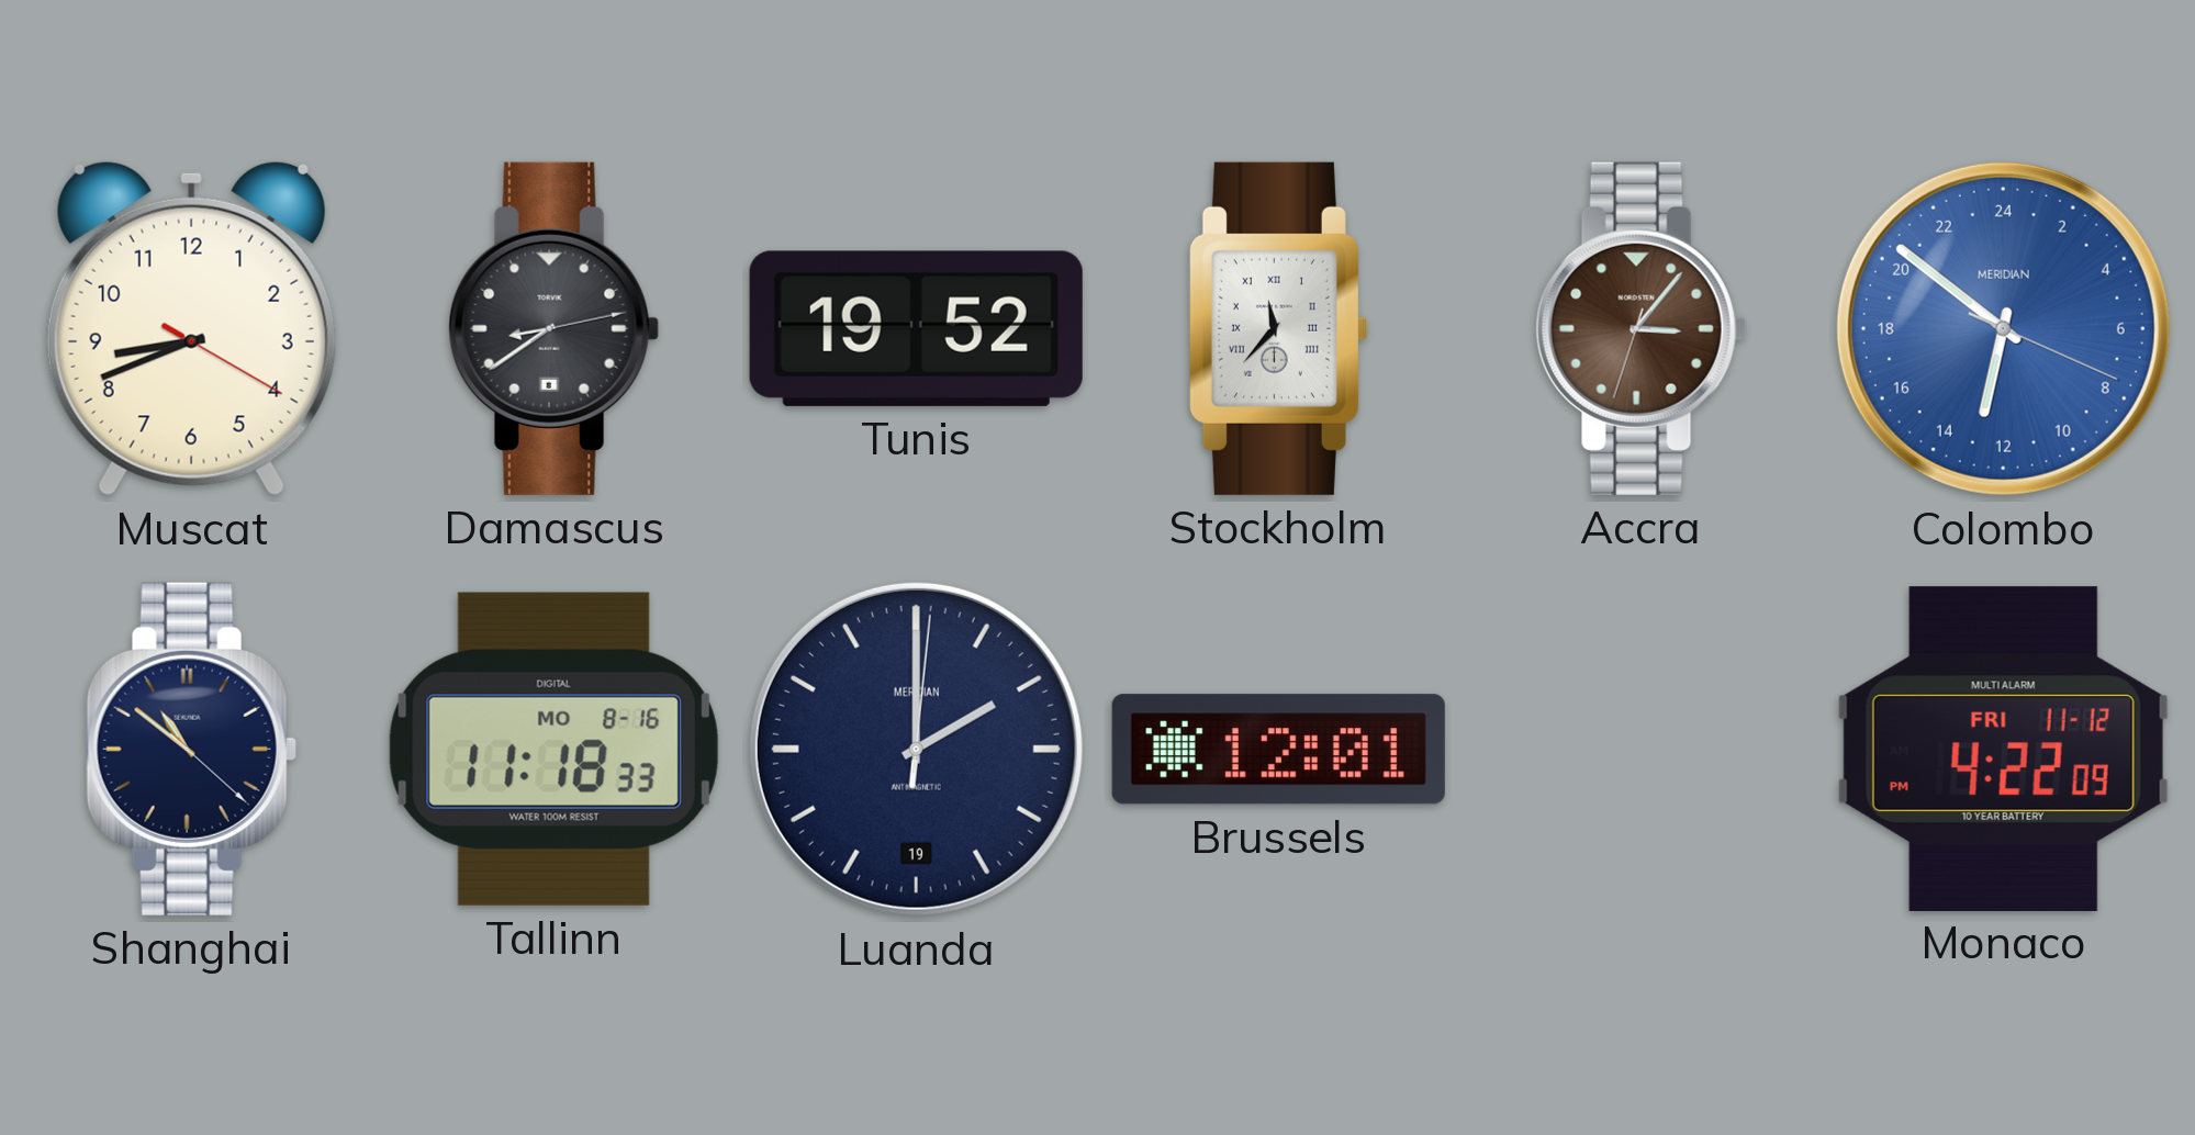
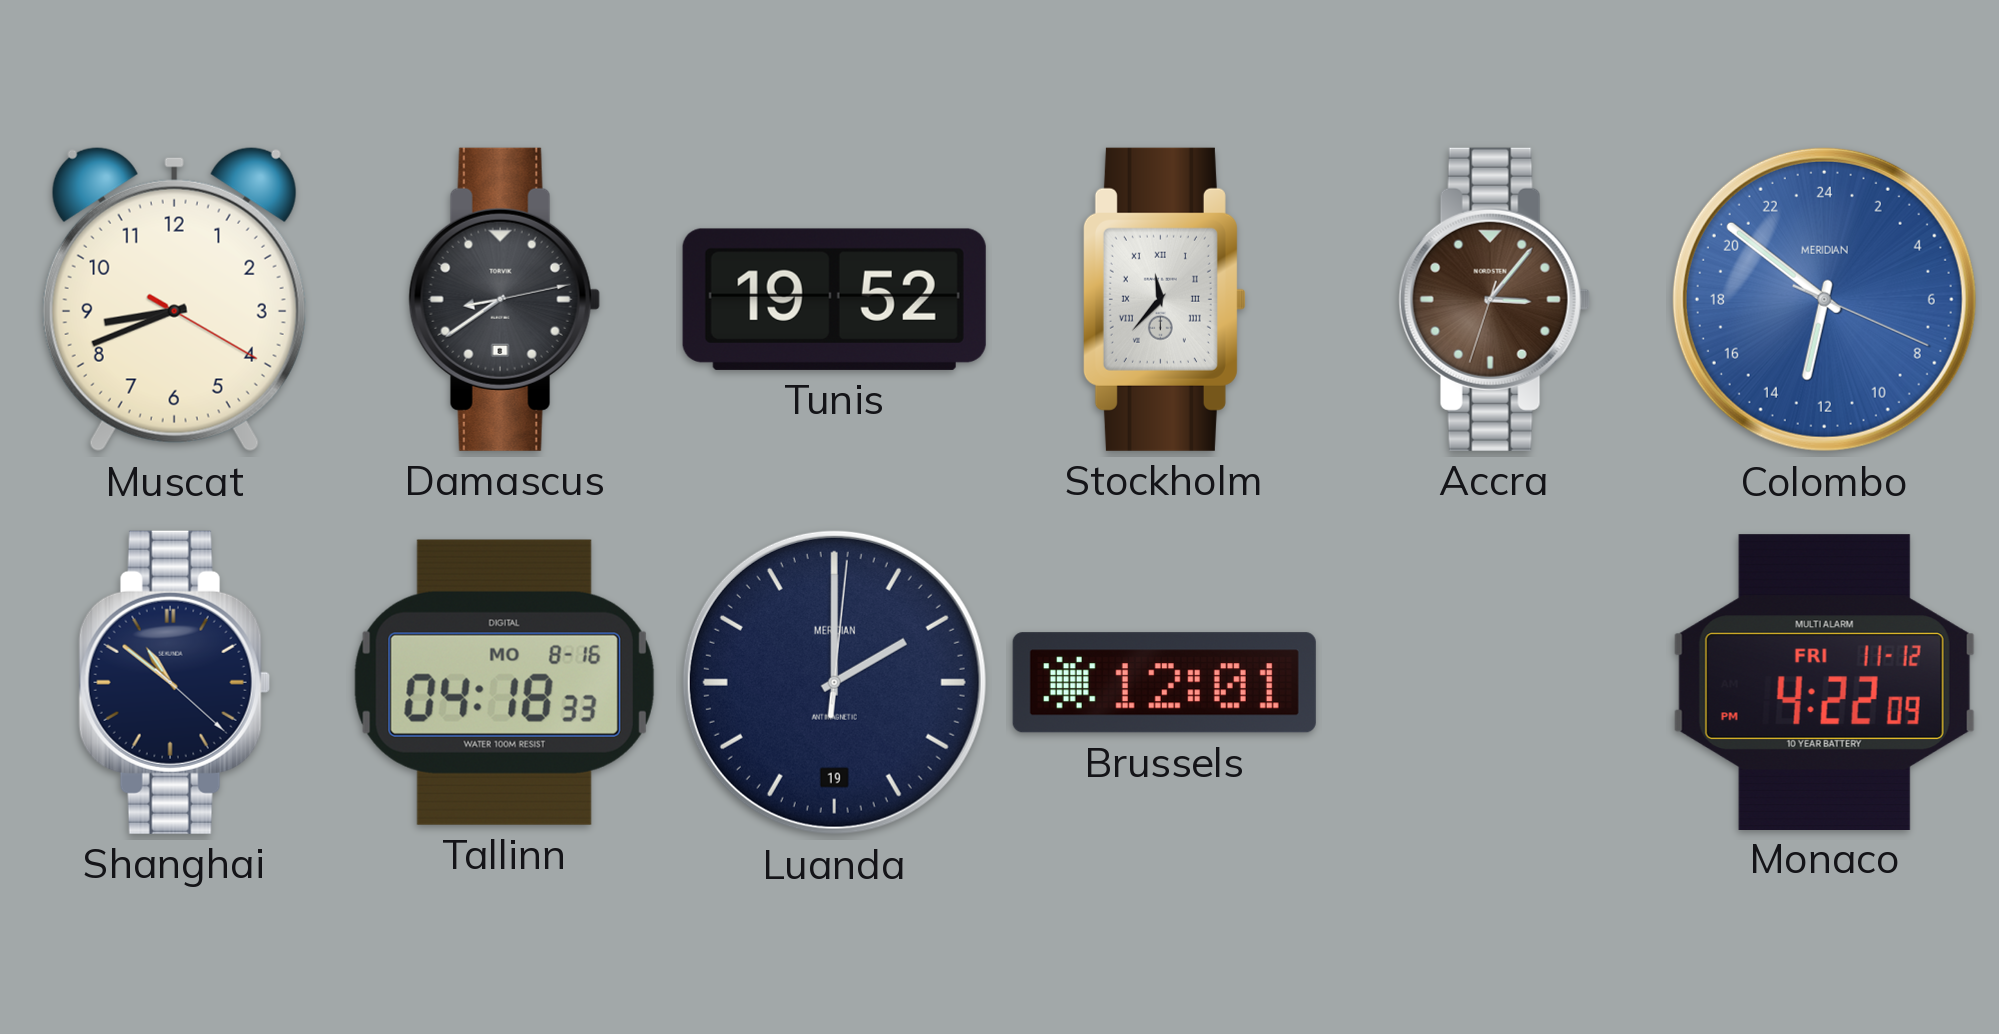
Tallinn: 11:18 -> 04:18
